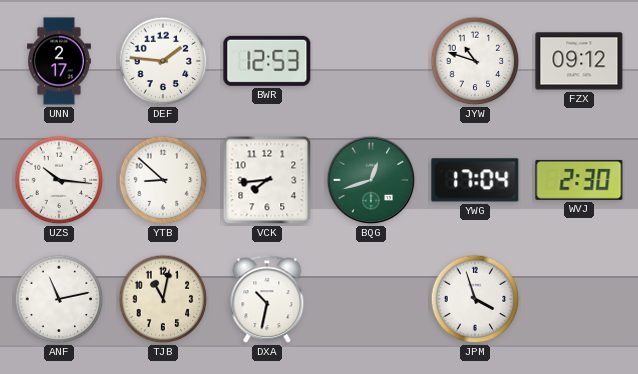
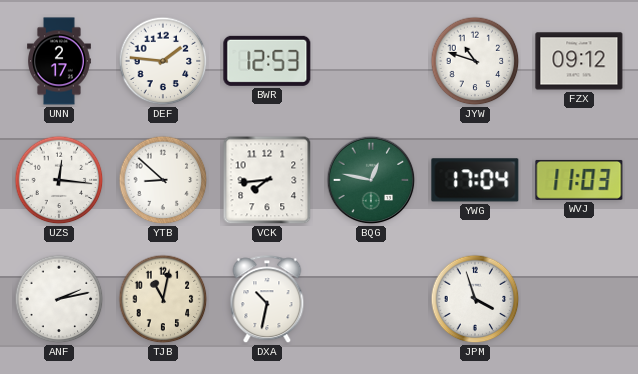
UZS: 10:16 -> 12:16
BQG: 12:42 -> 12:47
WVJ: 2:30 -> 11:03
ANF: 11:13 -> 2:13
